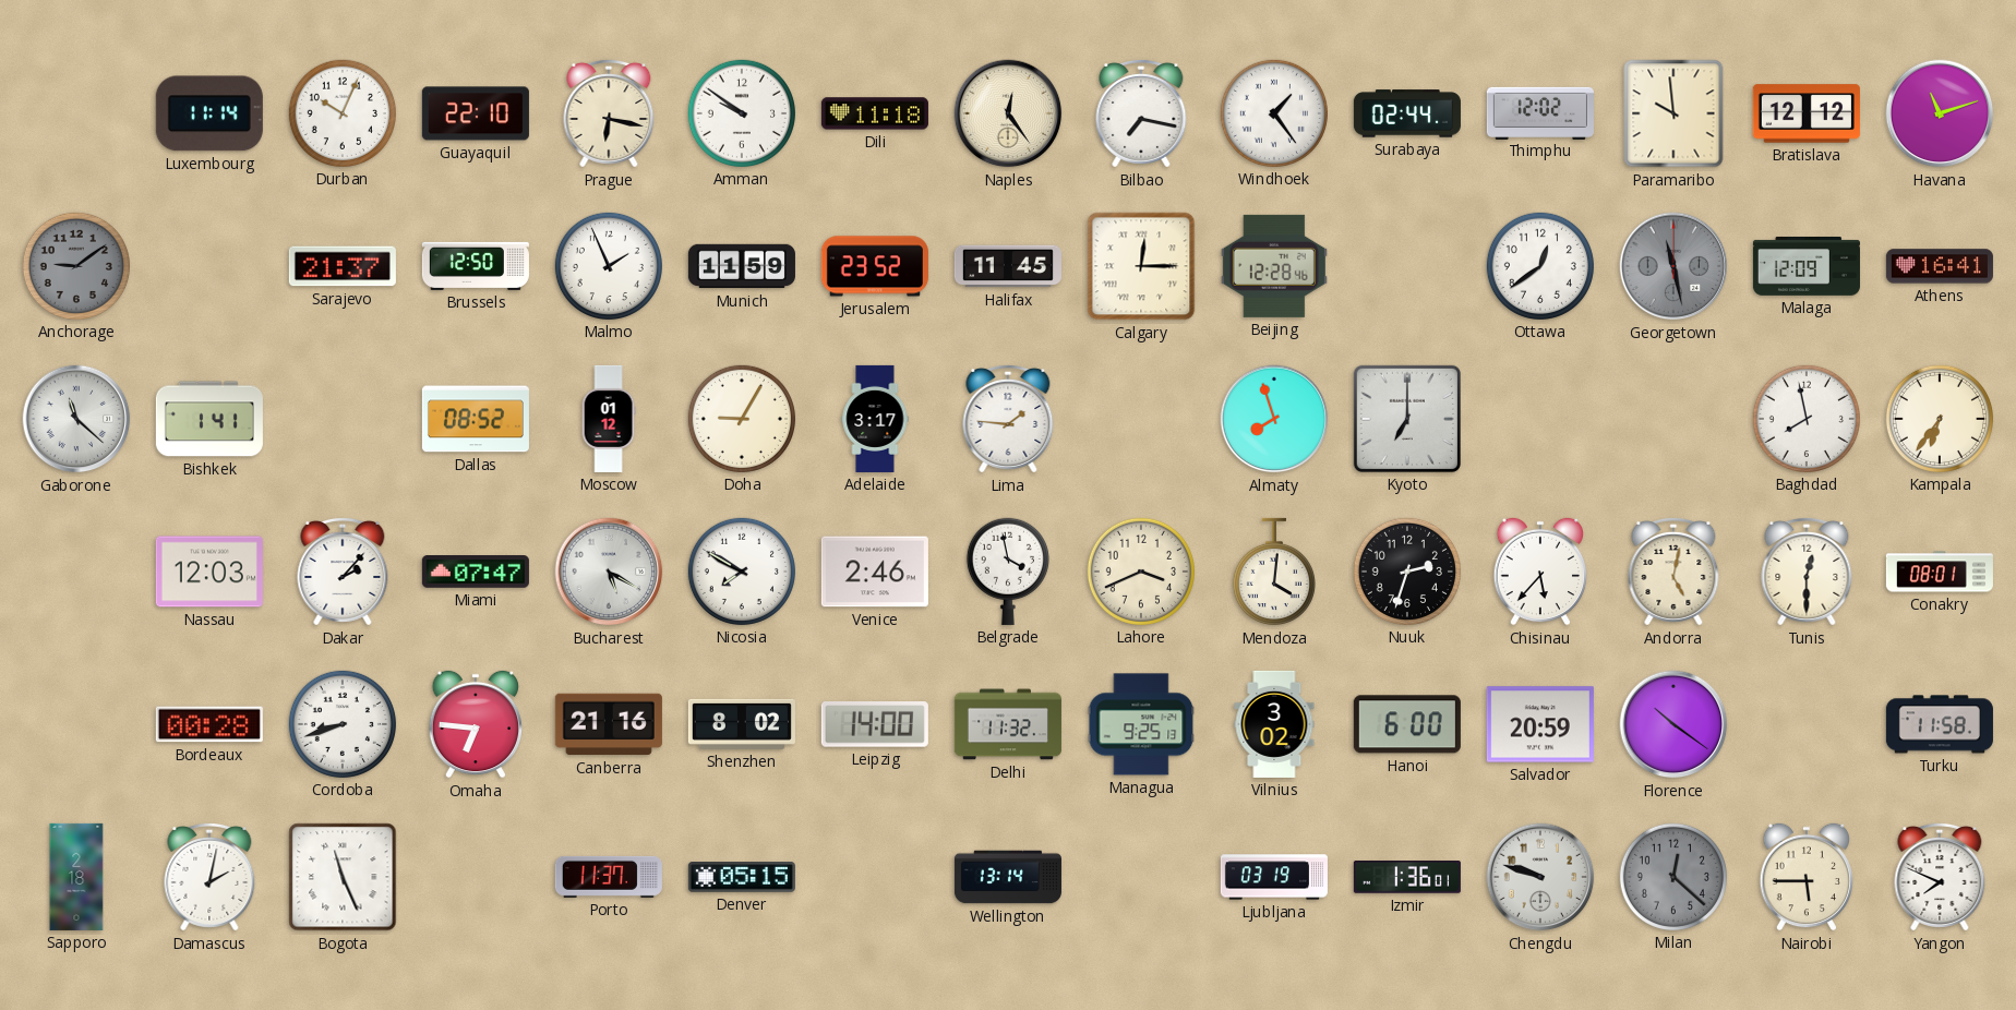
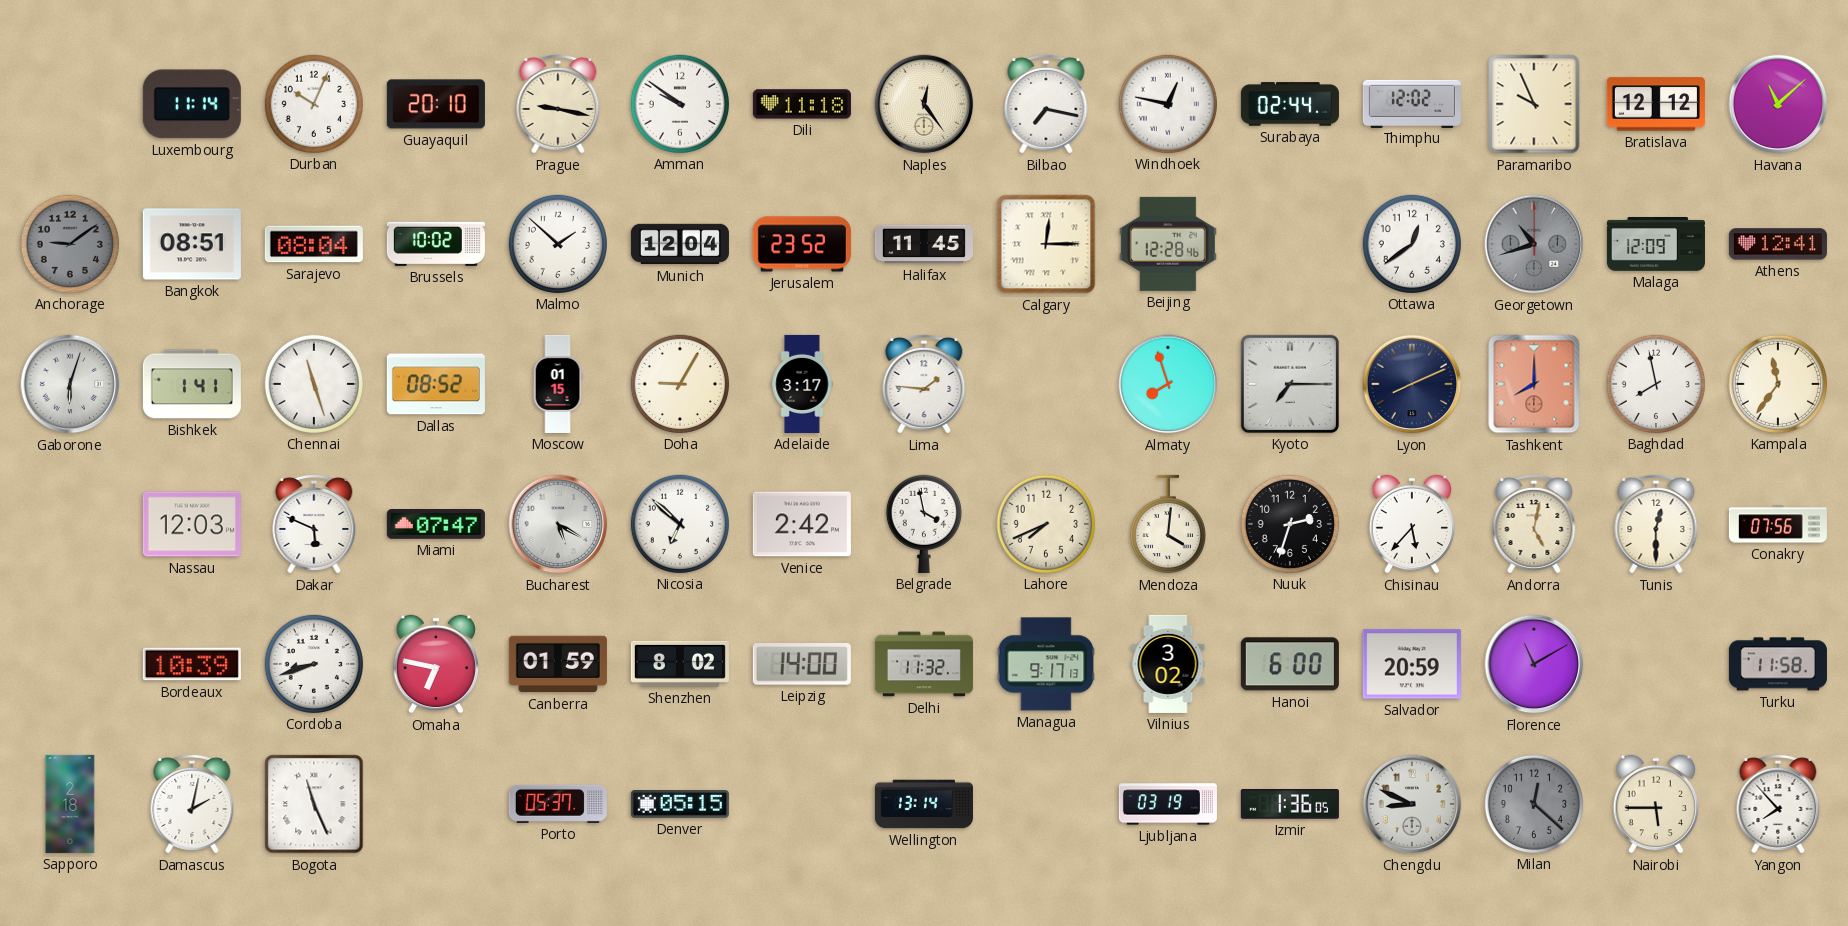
Guayaquil: 22:10 -> 20:10
Prague: 6:17 -> 9:17
Windhoek: 1:24 -> 12:47
Paramaribo: 9:59 -> 9:56
Havana: 11:12 -> 11:08
Bangkok: none -> 08:51
Sarajevo: 21:37 -> 08:04
Brussels: 12:50 -> 10:02
Malmo: 1:56 -> 1:52
Munich: 11:59 -> 12:04
Georgetown: 11:28 -> 10:42
Athens: 16:41 -> 12:41
Gaborone: 11:22 -> 6:03
Chennai: none -> 11:27
Moscow: 01:12 -> 01:15
Kyoto: 7:00 -> 7:15
Lyon: none -> 8:11
Tashkent: none -> 8:00
Kampala: 6:36 -> 11:36
Dakar: 2:07 -> 5:49
Nicosia: 7:50 -> 6:52
Venice: 2:46 -> 2:42
Lahore: 3:41 -> 7:41
Conakry: 08:01 -> 07:56
Bordeaux: 00:28 -> 10:39
Omaha: 6:46 -> 6:47
Canberra: 21:16 -> 01:59
Managua: 9:25 -> 9:17
Florence: 10:21 -> 11:10
Porto: 11:37 -> 05:37
Izmir: 1:36:01 -> 1:36:05
Chengdu: 9:48 -> 8:49
Yangon: 7:49 -> 7:53
